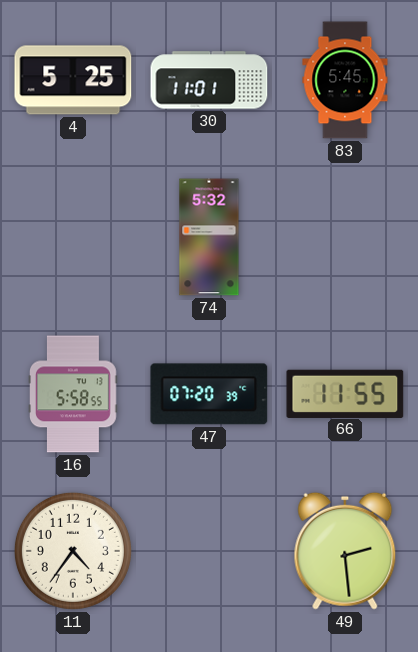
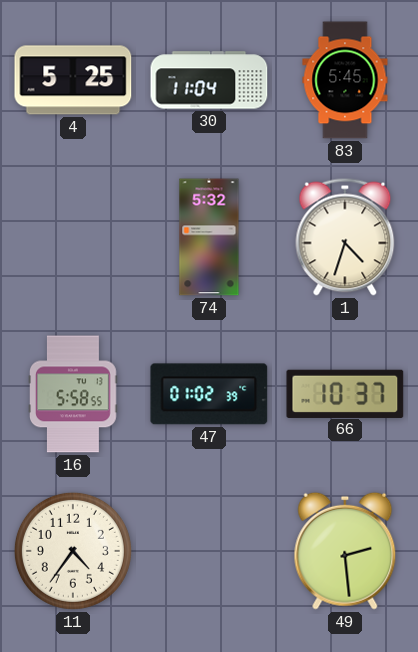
30: 11:01 -> 11:04
1: none -> 4:33
47: 07:20 -> 01:02
66: 11:55 -> 10:37
